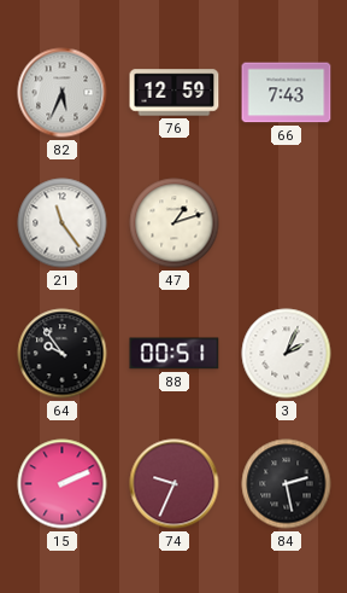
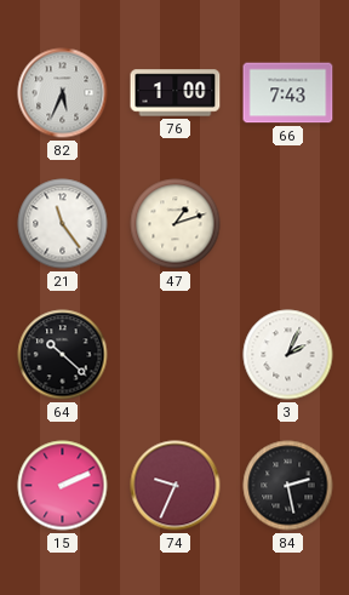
76: 12:59 -> 1:00
64: 9:54 -> 10:22
88: 00:51 -> none
